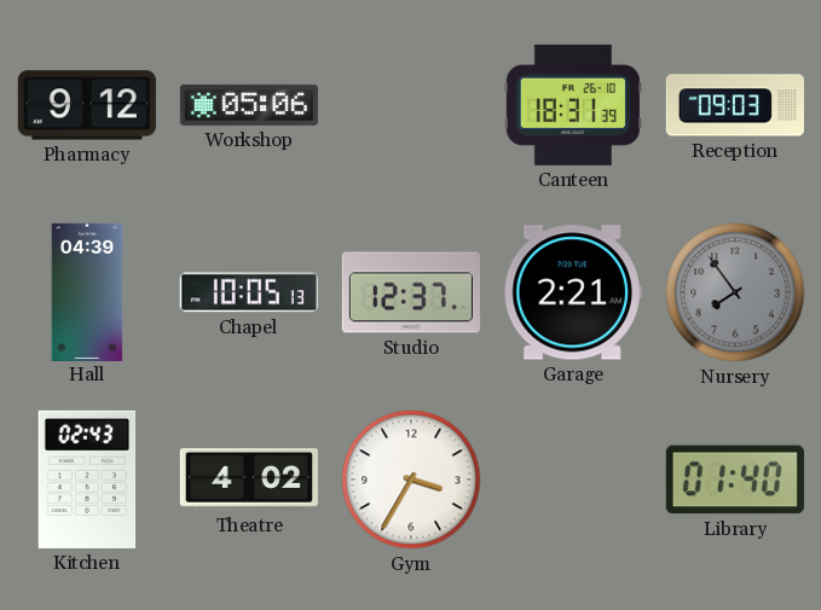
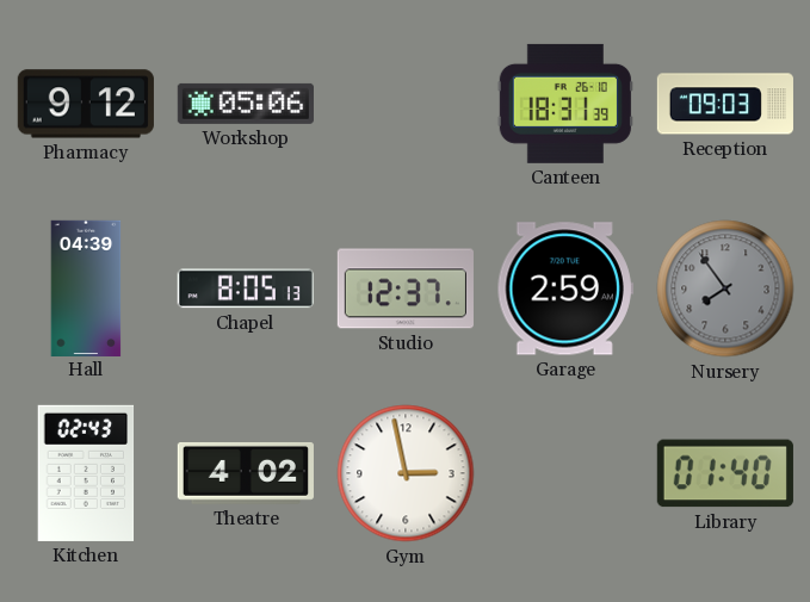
Chapel: 10:05 -> 8:05
Garage: 2:21 -> 2:59
Gym: 3:35 -> 2:58
